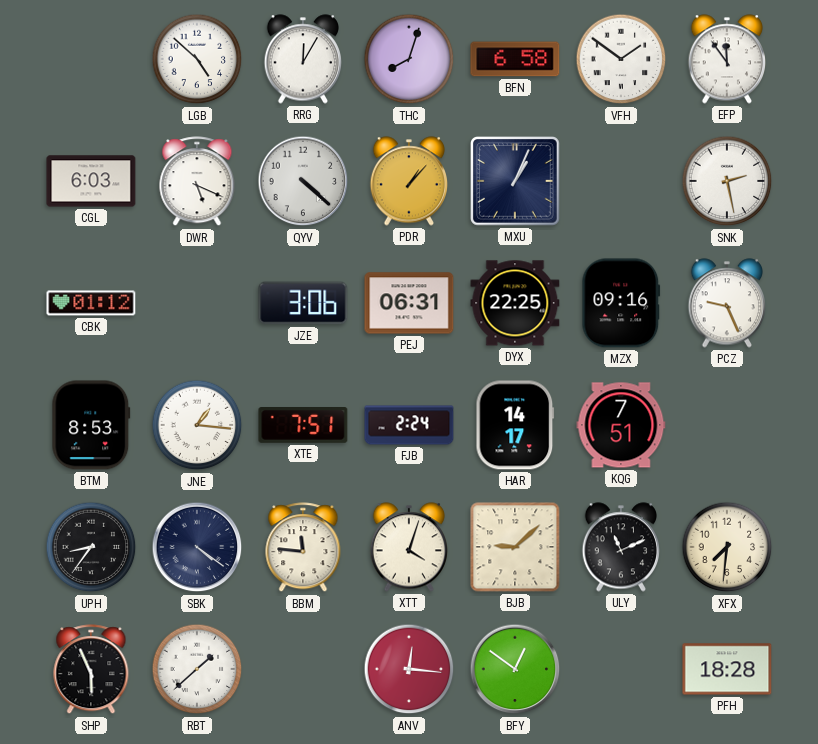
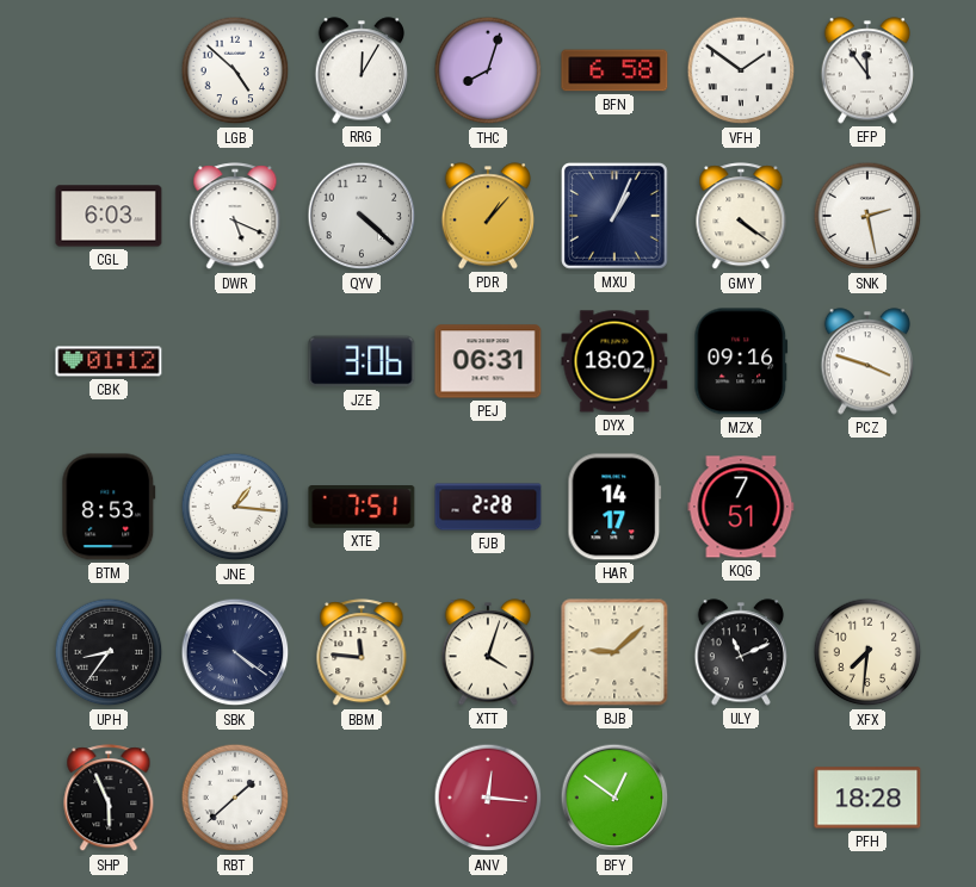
GMY: none -> 4:21
DYX: 22:25 -> 18:02
PCZ: 9:26 -> 3:48
FJB: 2:24 -> 2:28
